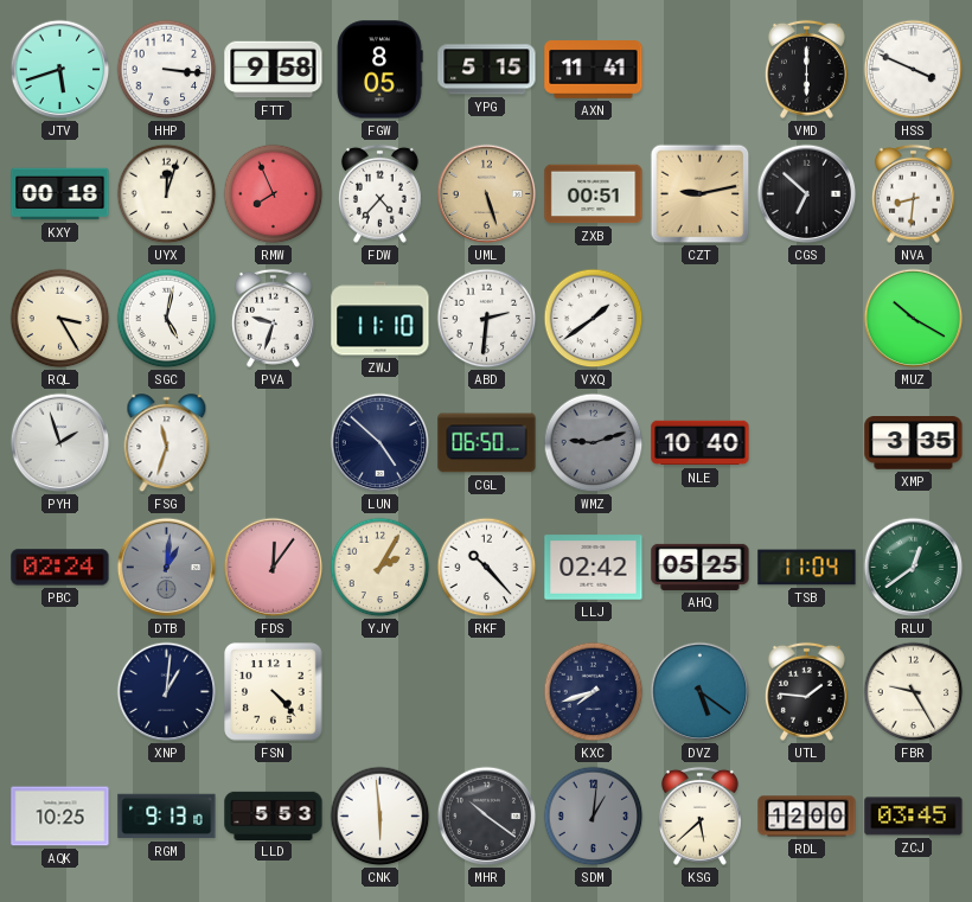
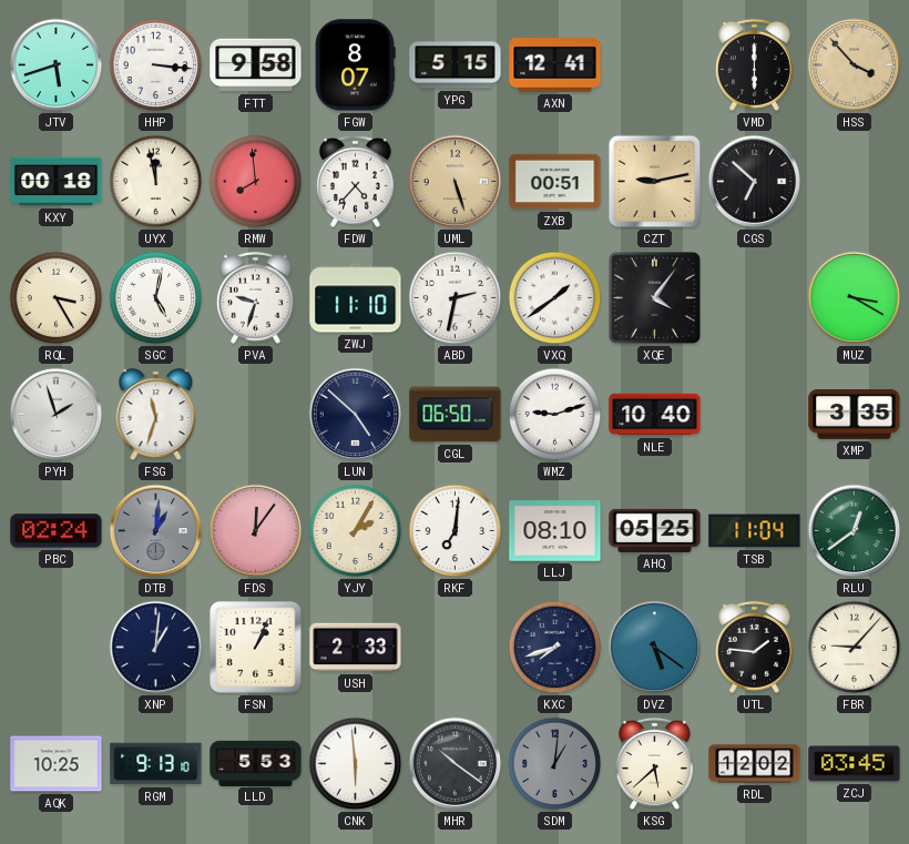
FGW: 8:05 -> 8:07
AXN: 11:41 -> 12:41
HSS: 3:49 -> 3:53
HSS dial: white -> champagne
UYX: 12:03 -> 11:58
RMW: 7:56 -> 7:59
NVA: 8:31 -> none
ABD: 2:31 -> 2:32
XQE: none -> 4:06
MUZ: 10:20 -> 3:20
WMZ dial: grey -> white
RKF: 10:23 -> 7:01
LLJ: 02:42 -> 08:10
FSN: 4:23 -> 1:04
USH: none -> 2:33
FBR: 9:25 -> 9:07
RDL: 12:00 -> 12:02
